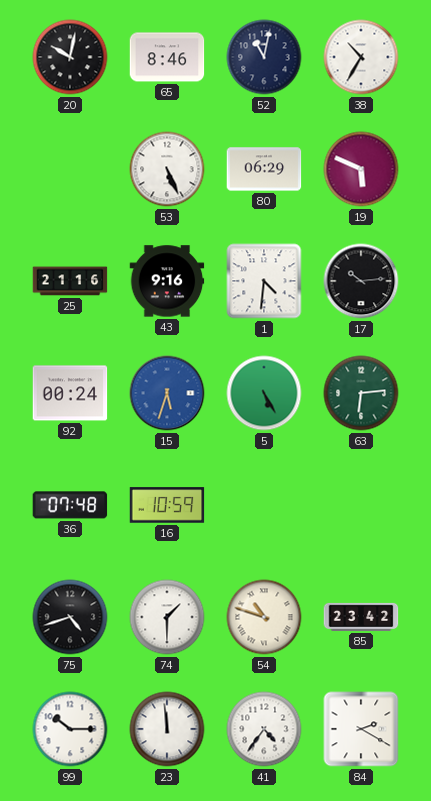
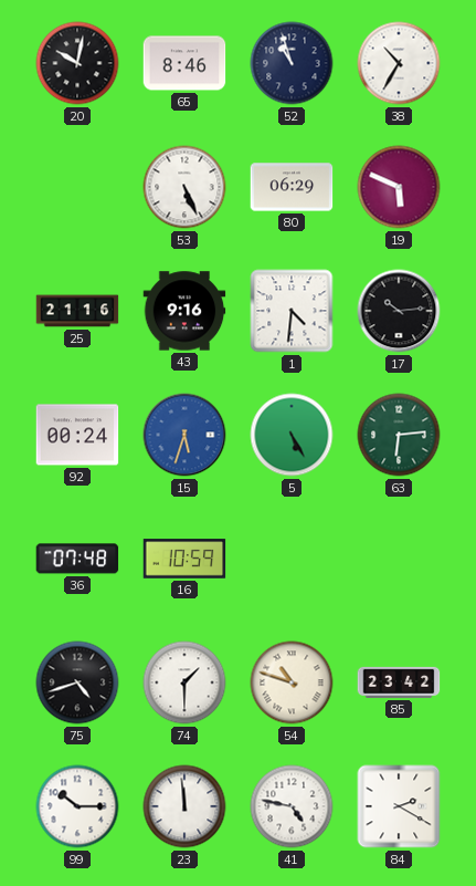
52: 11:02 -> 10:57
41: 4:36 -> 4:47
